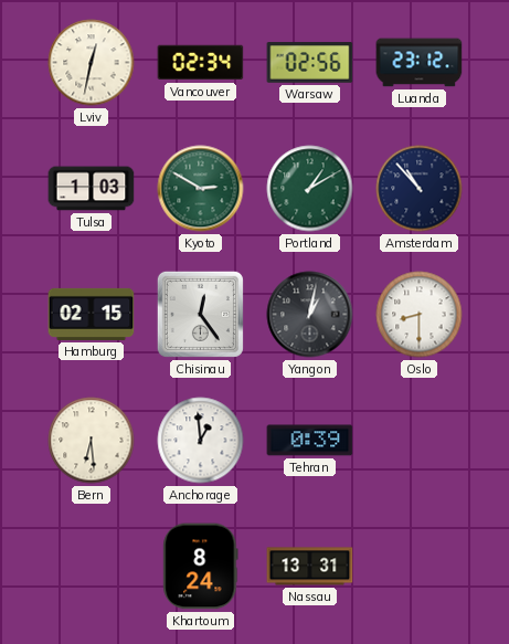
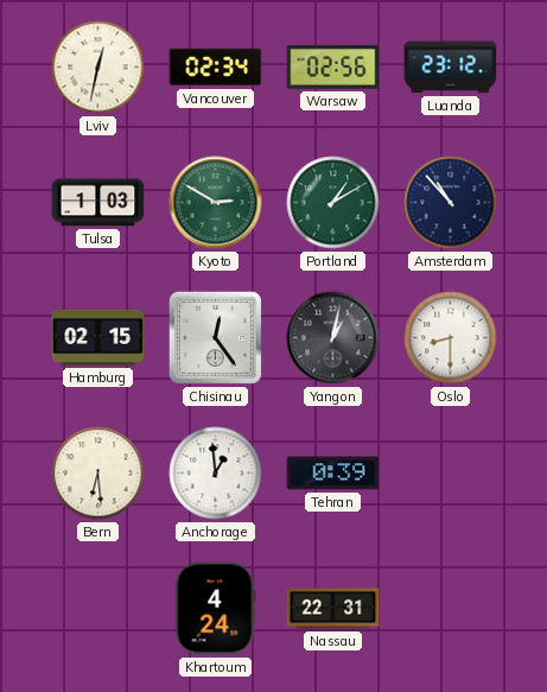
Khartoum: 8:24 -> 4:24
Nassau: 13:31 -> 22:31
